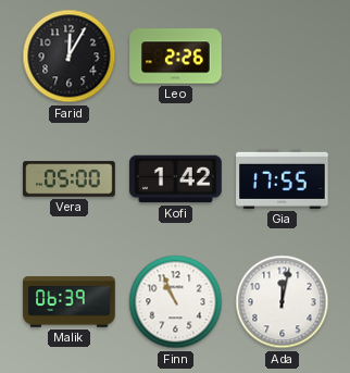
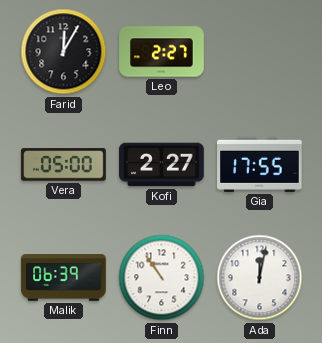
Leo: 2:26 -> 2:27
Kofi: 1:42 -> 2:27
Finn: 10:56 -> 10:54
